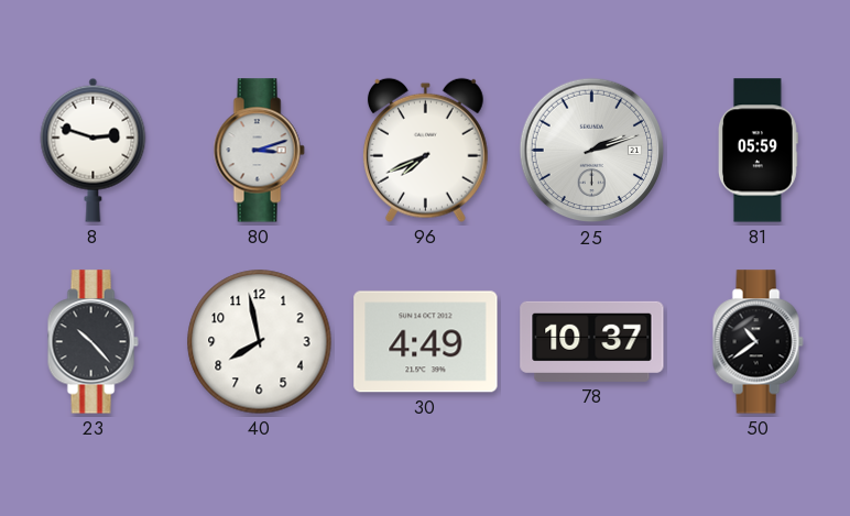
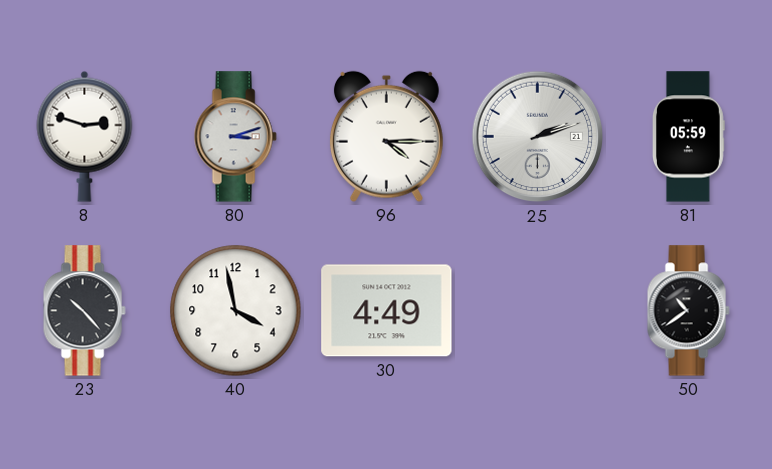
96: 7:41 -> 4:15
40: 7:58 -> 3:58
78: 10:37 -> none
